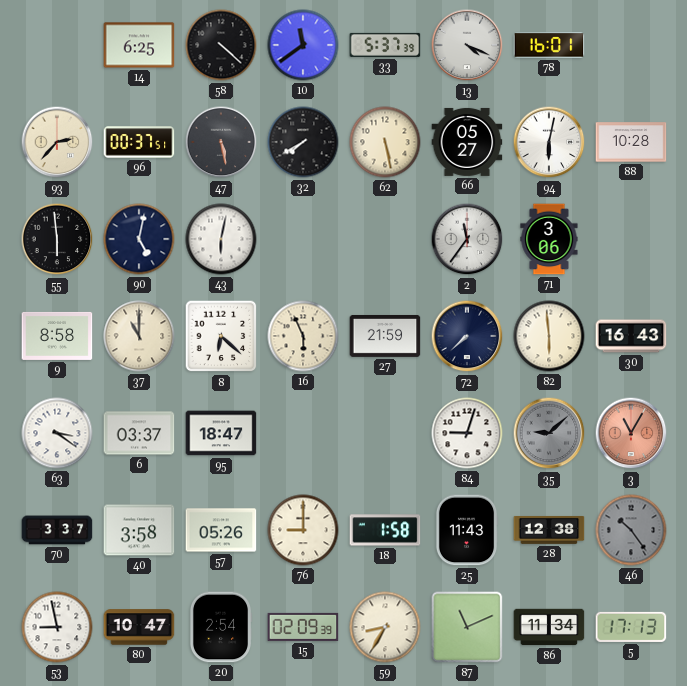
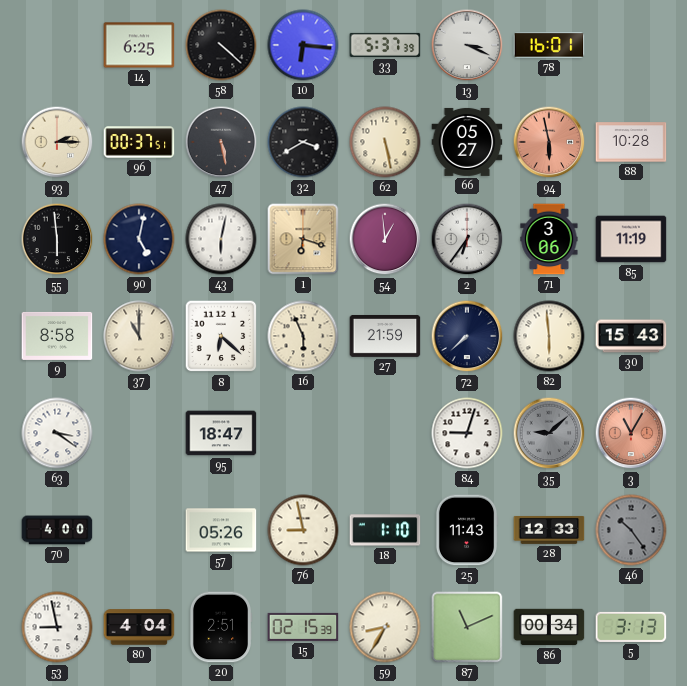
10: 11:39 -> 6:16
13: 4:19 -> 3:19
93: 2:37 -> 2:15
32: 7:40 -> 3:40
94: 6:02 -> 5:58
94 dial: white -> salmon
1: none -> 6:18
54: none -> 12:59
2: 11:36 -> 6:36
85: none -> 11:19
30: 16:43 -> 15:43
6: 03:37 -> none
70: 3:37 -> 4:00
40: 3:58 -> none
76: 9:00 -> 8:58
18: 1:58 -> 1:10
28: 12:38 -> 12:33
80: 10:47 -> 4:04
20: 2:54 -> 2:51
15: 02:09 -> 02:15
86: 11:34 -> 00:34
5: 17:13 -> 3:13
